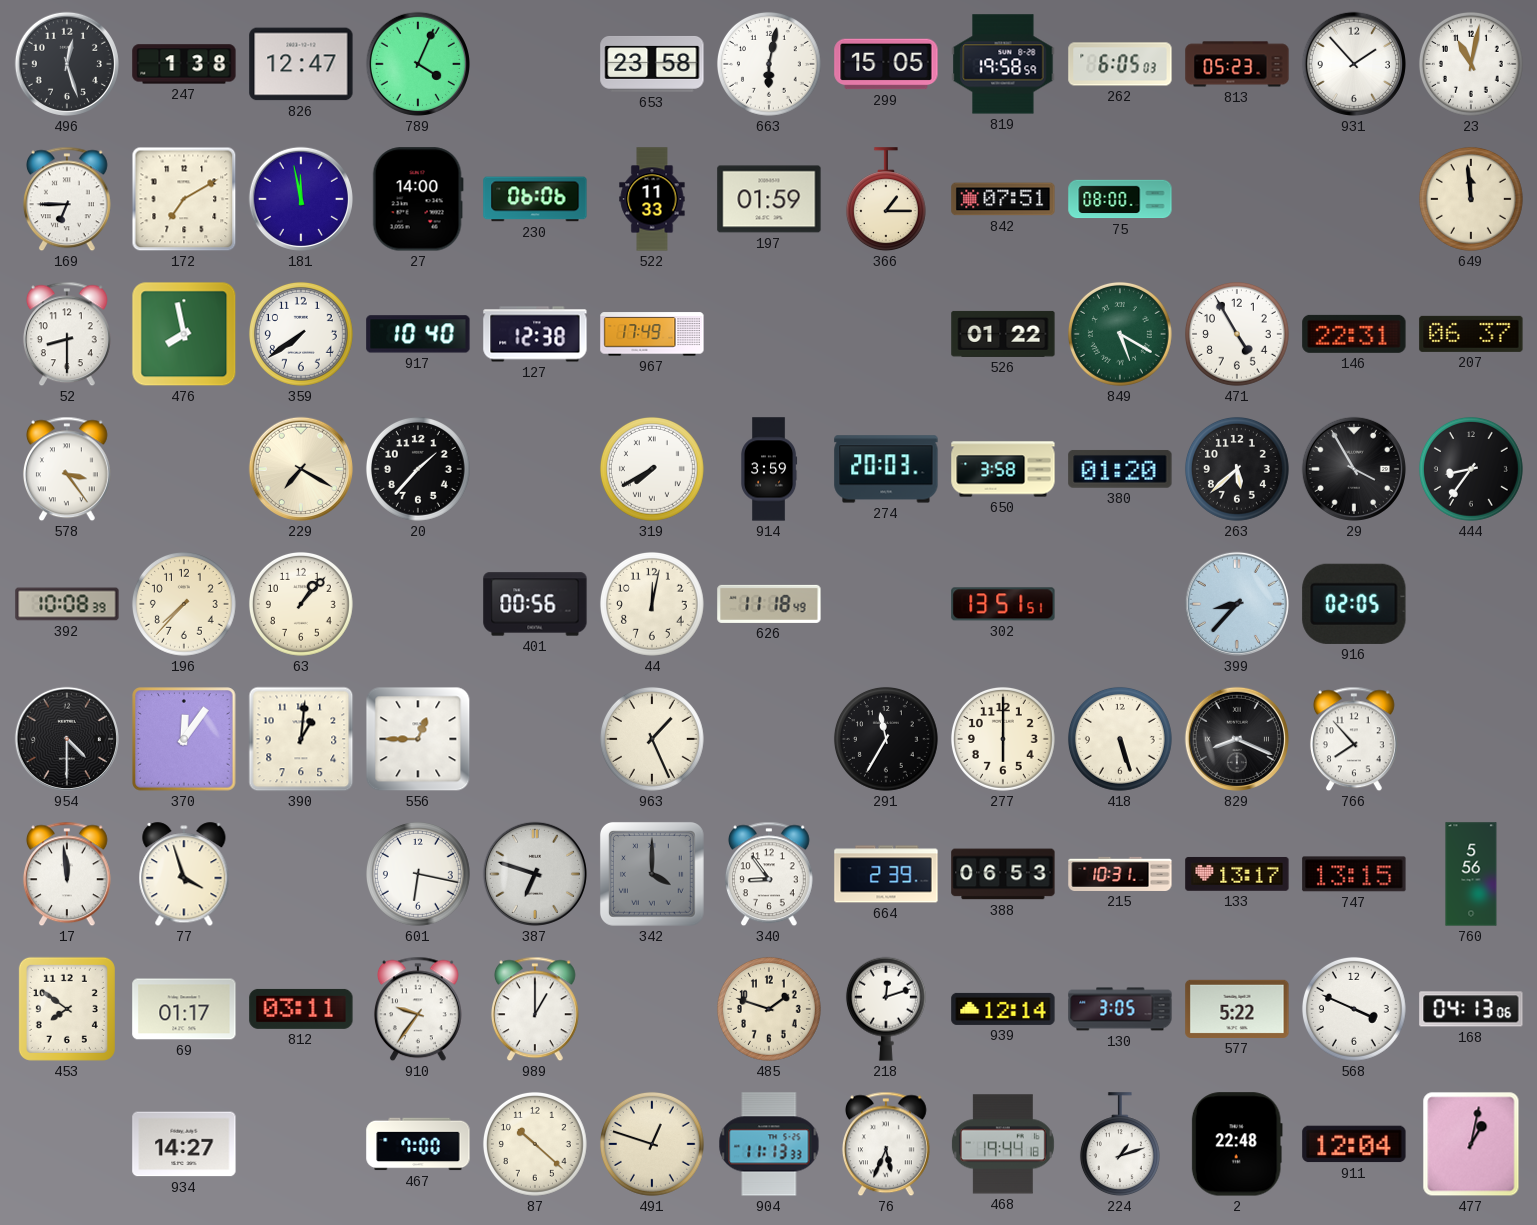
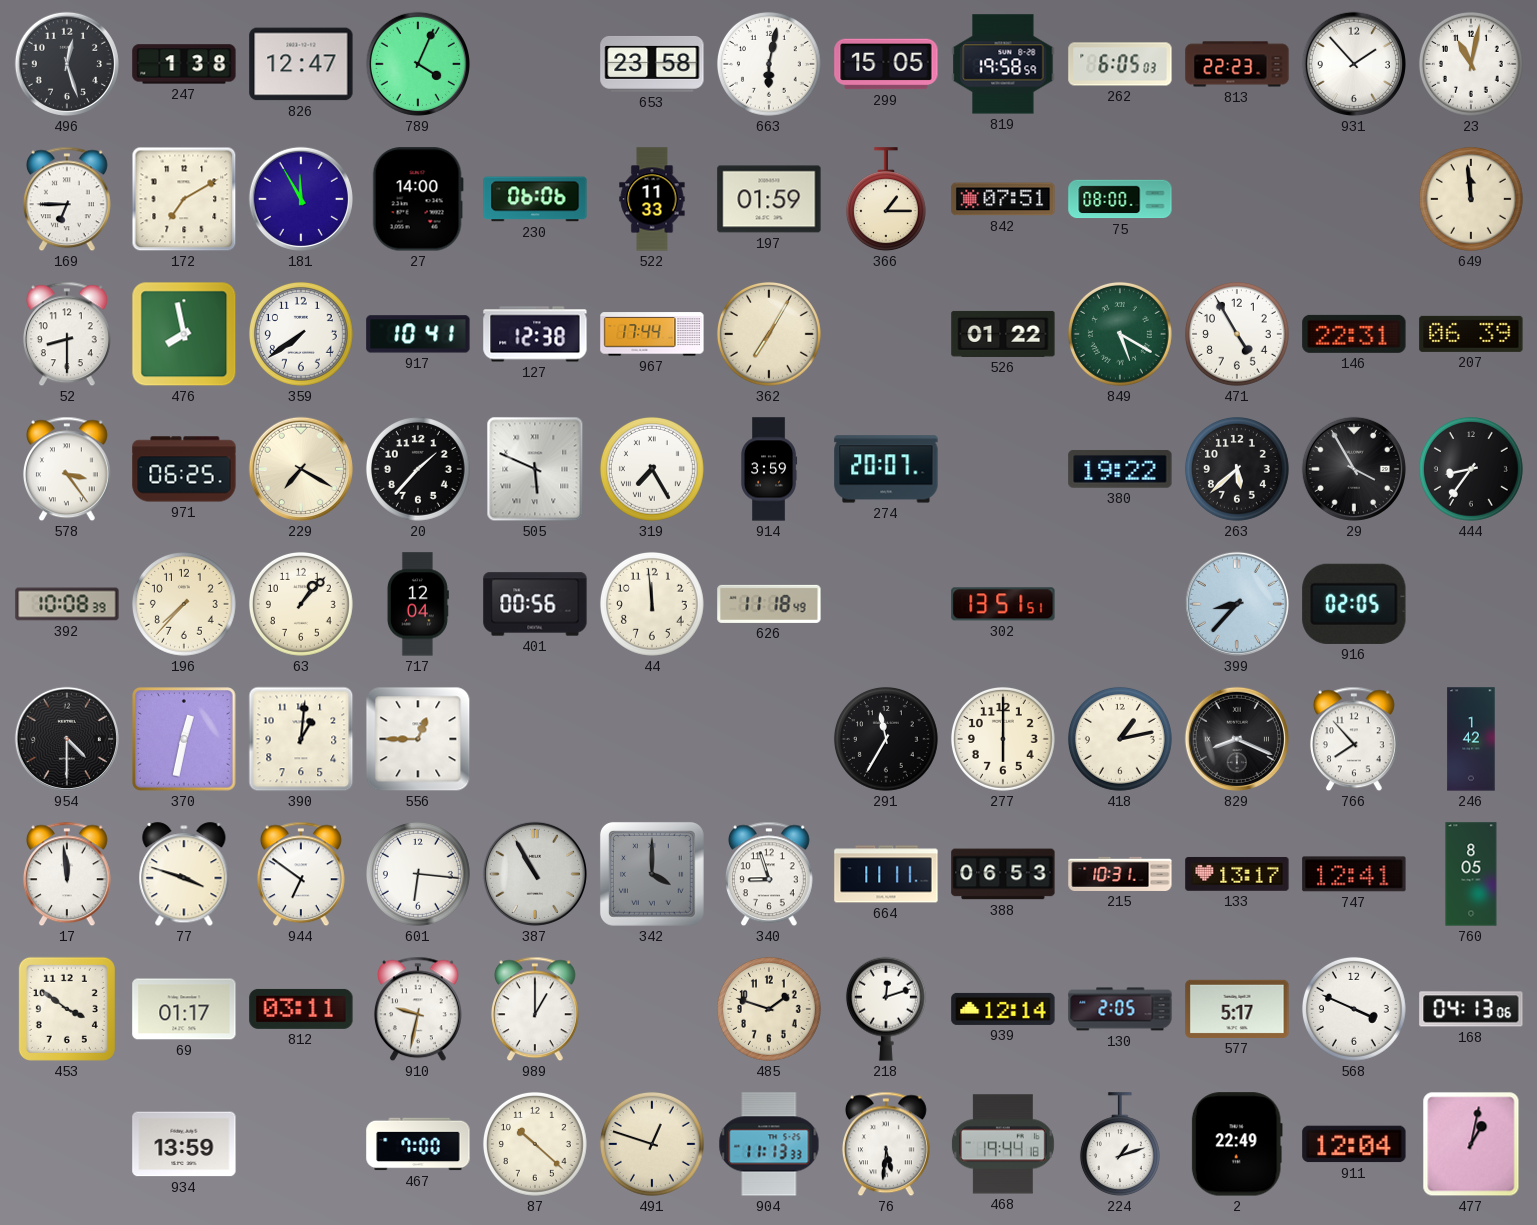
813: 05:23 -> 22:23
181: 11:58 -> 11:55
917: 10:40 -> 10:41
967: 17:49 -> 17:44
362: none -> 7:05
207: 06:37 -> 06:39
971: none -> 06:25
505: none -> 5:49
319: 7:40 -> 7:25
274: 20:03 -> 20:07
650: 3:58 -> none
380: 01:20 -> 19:22
717: none -> 12:04
44: 12:02 -> 11:59
370: 12:06 -> 12:32
963: 1:26 -> none
418: 5:27 -> 1:13
246: none -> 1:42
77: 3:57 -> 3:48
944: none -> 6:51
601: 6:17 -> 6:16
387: 6:48 -> 10:55
340: 8:54 -> 8:57
664: 2:39 -> 11:11
747: 13:15 -> 12:41
760: 5:56 -> 8:05
453: 7:51 -> 3:51
910: 9:36 -> 9:32
130: 3:05 -> 2:05
577: 5:22 -> 5:17
934: 14:27 -> 13:59
76: 5:34 -> 5:31
2: 22:48 -> 22:49
